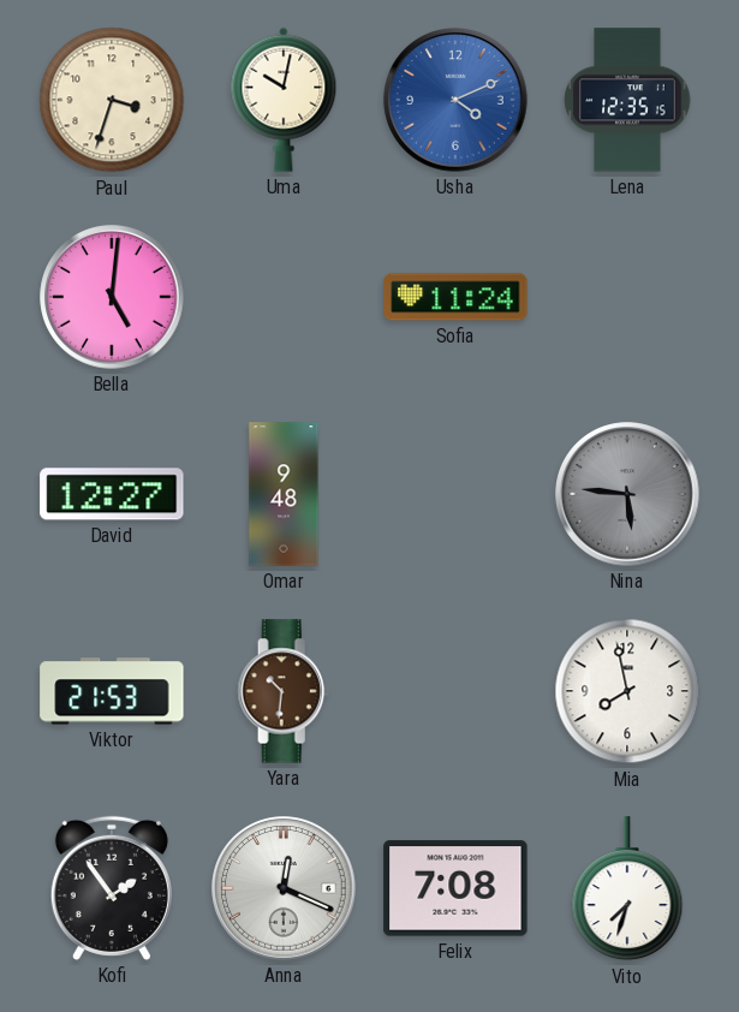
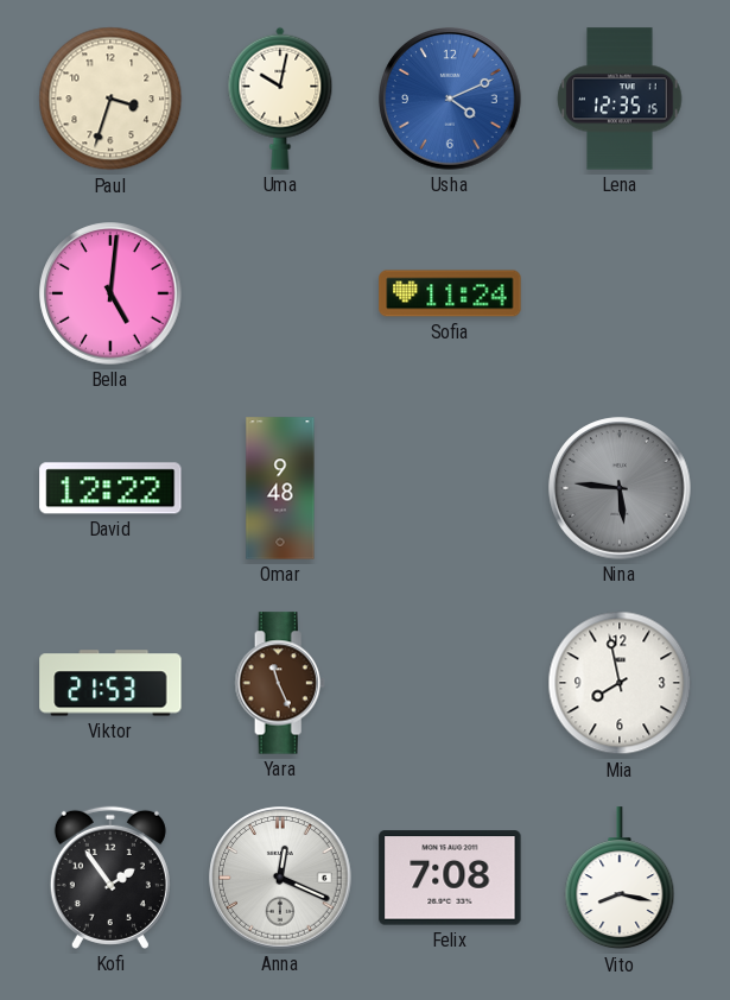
David: 12:27 -> 12:22
Yara: 10:31 -> 11:26
Vito: 7:33 -> 8:17
